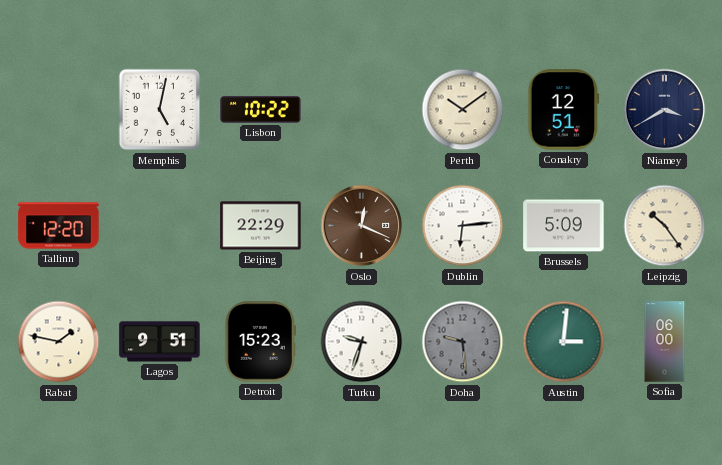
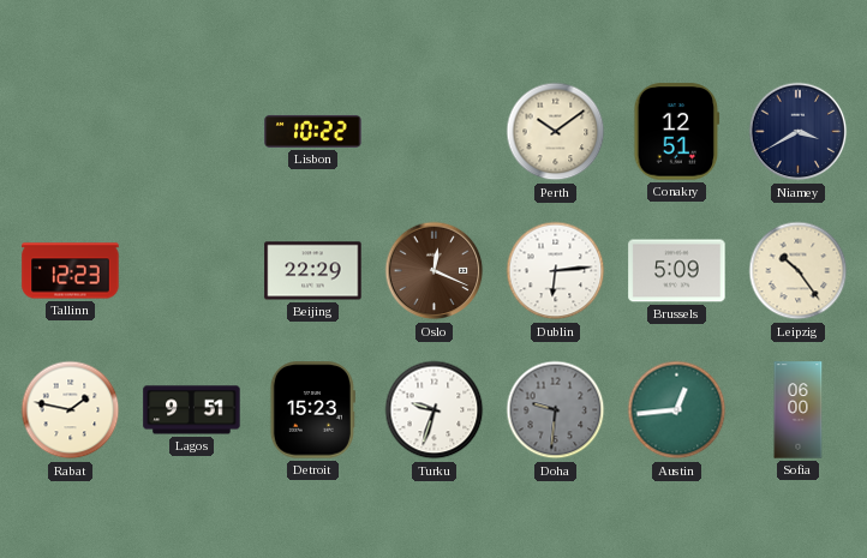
Memphis: 5:02 -> none
Tallinn: 12:20 -> 12:23
Doha: 9:29 -> 9:31
Austin: 3:01 -> 12:44
